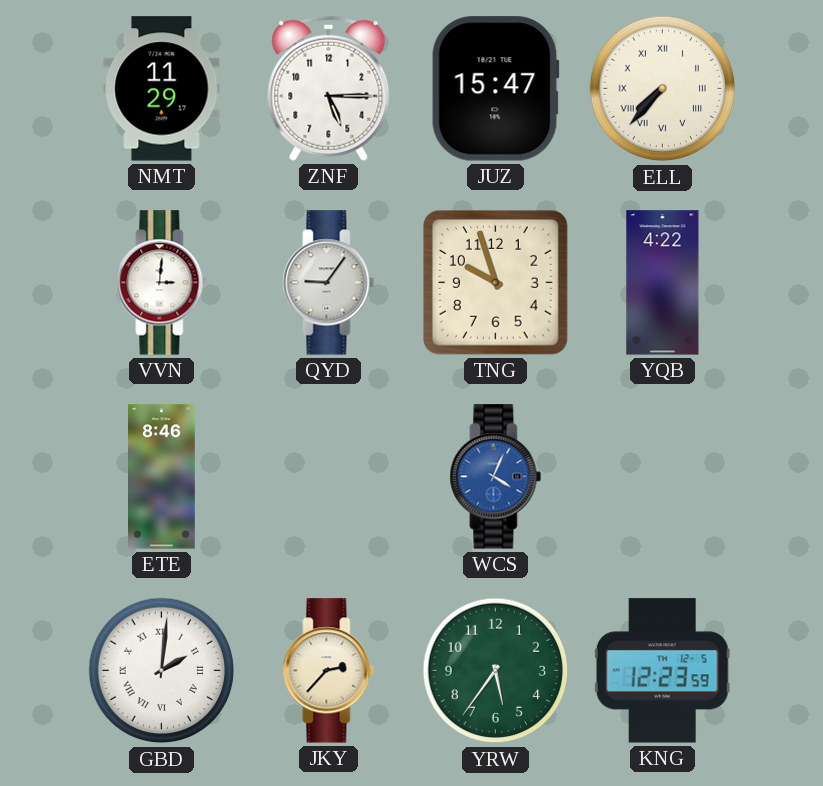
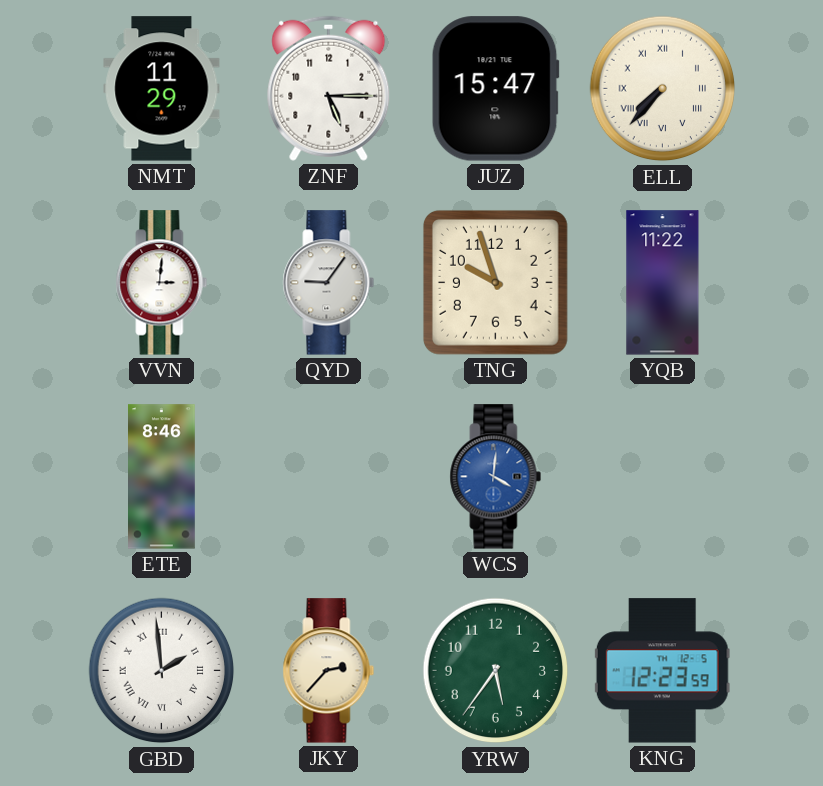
YQB: 4:22 -> 11:22
WCS: 4:04 -> 4:01
GBD: 2:01 -> 1:59
